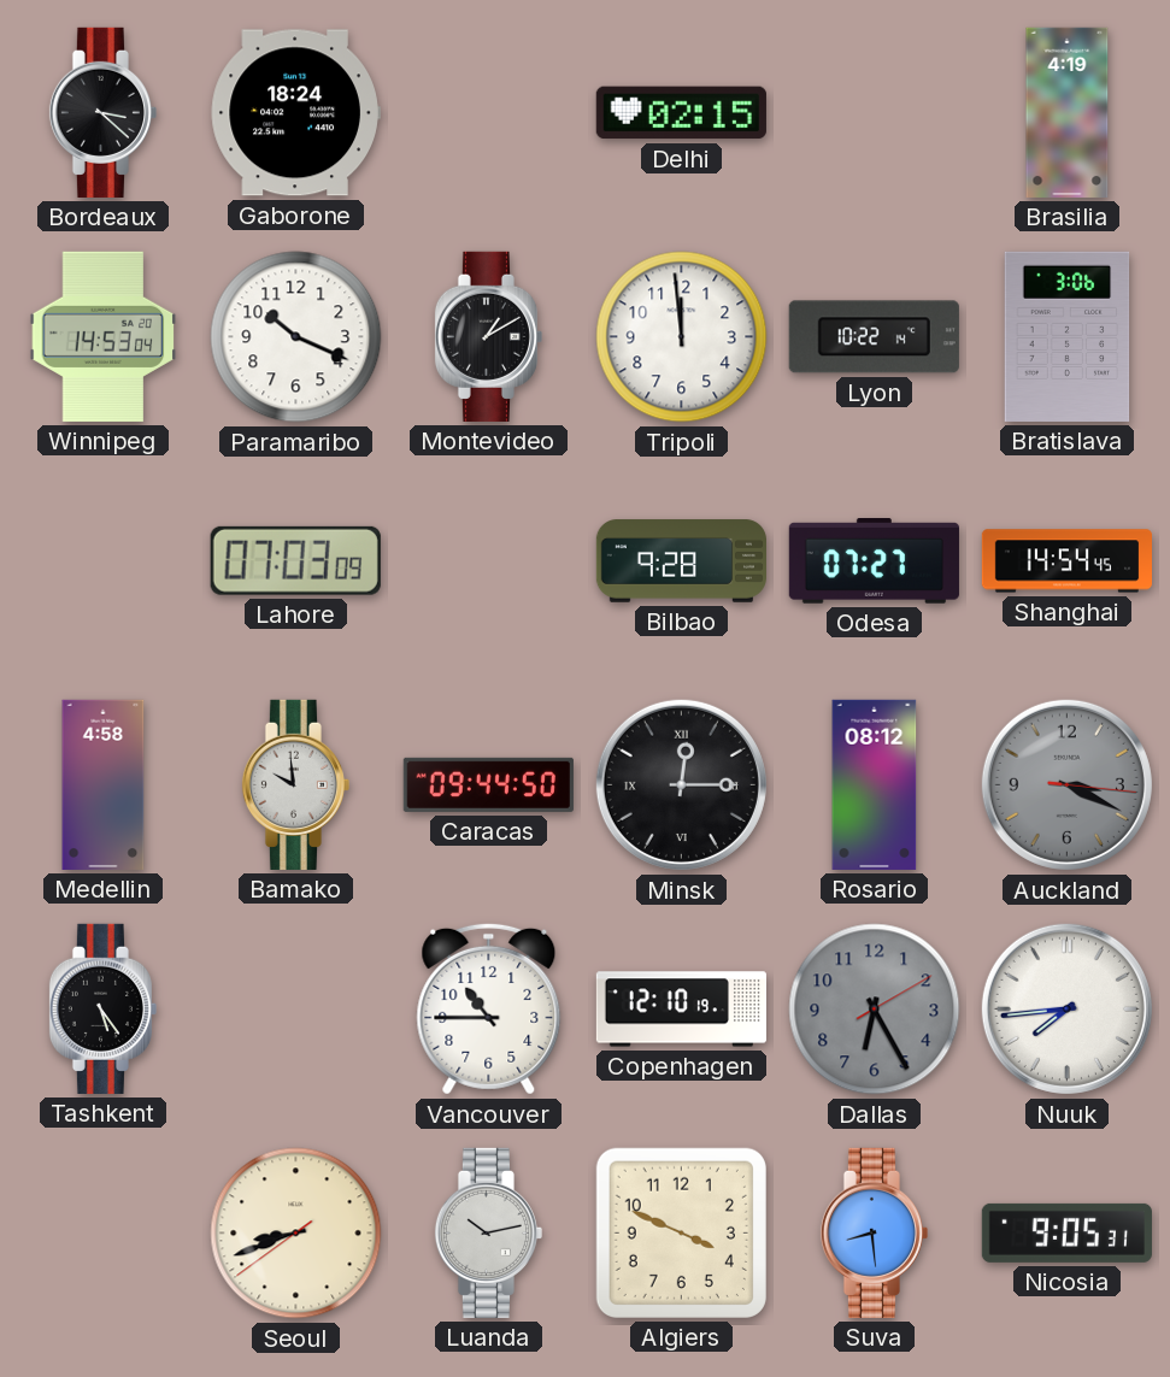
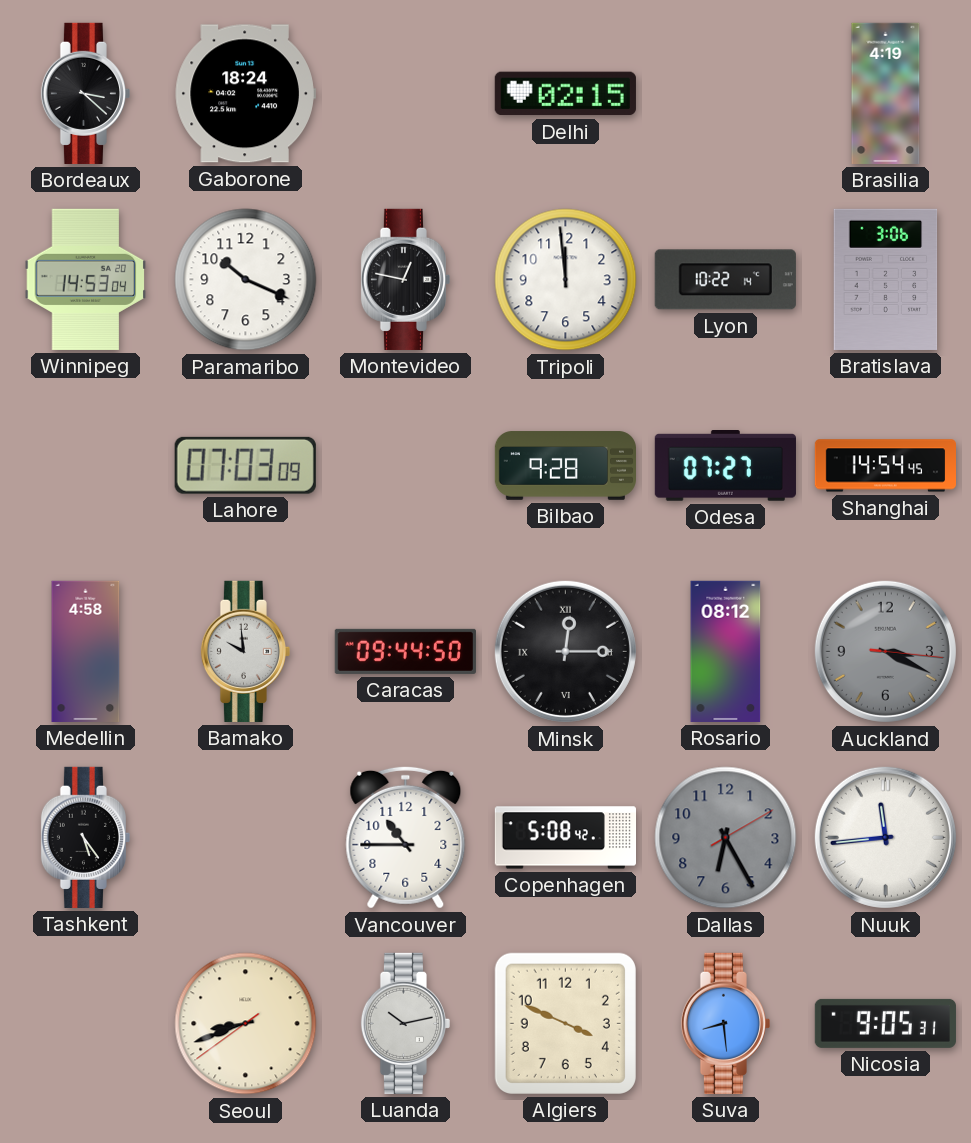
Montevideo: 1:10 -> 12:47
Copenhagen: 12:10 -> 5:08
Nuuk: 7:44 -> 11:44
